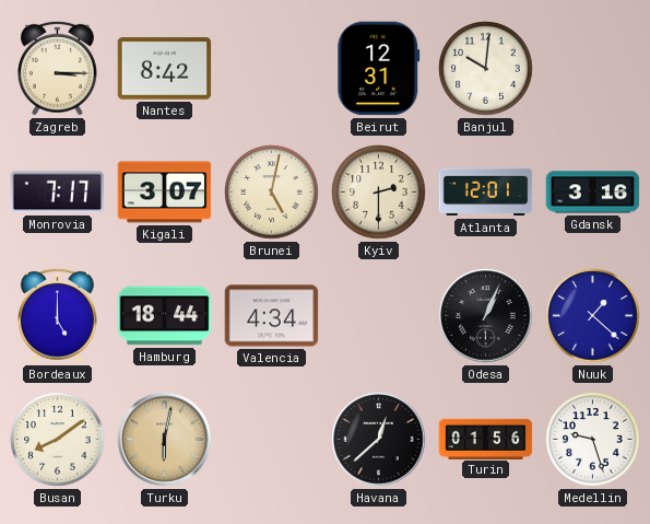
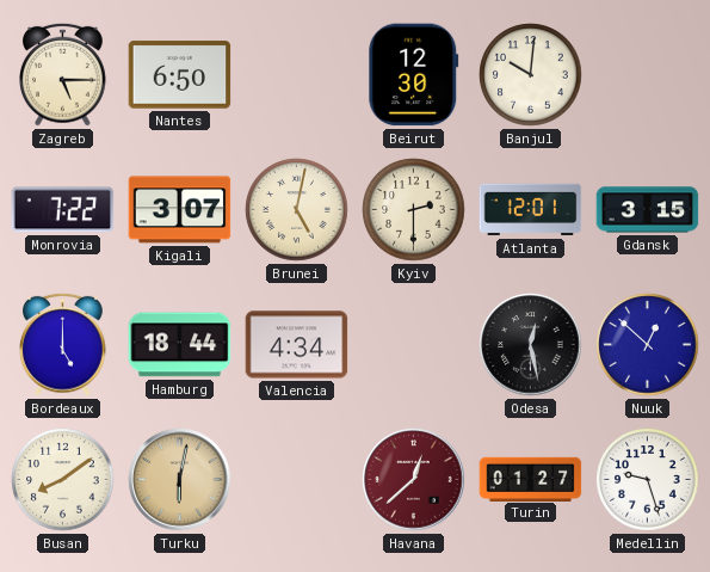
Zagreb: 3:15 -> 5:15
Nantes: 8:42 -> 6:50
Beirut: 12:31 -> 12:30
Monrovia: 7:17 -> 7:22
Gdansk: 3:16 -> 3:15
Odesa: 1:04 -> 12:28
Nuuk: 1:22 -> 12:52
Havana dial: black -> burgundy
Turin: 01:56 -> 01:27
